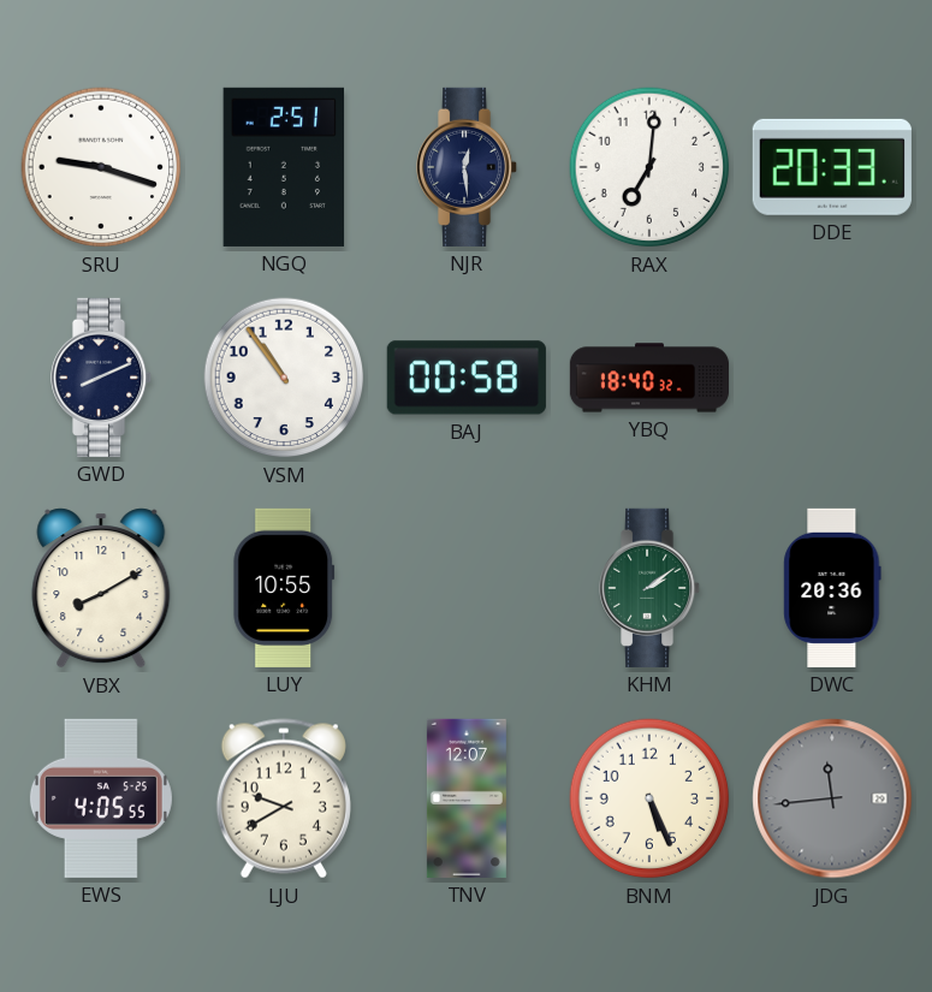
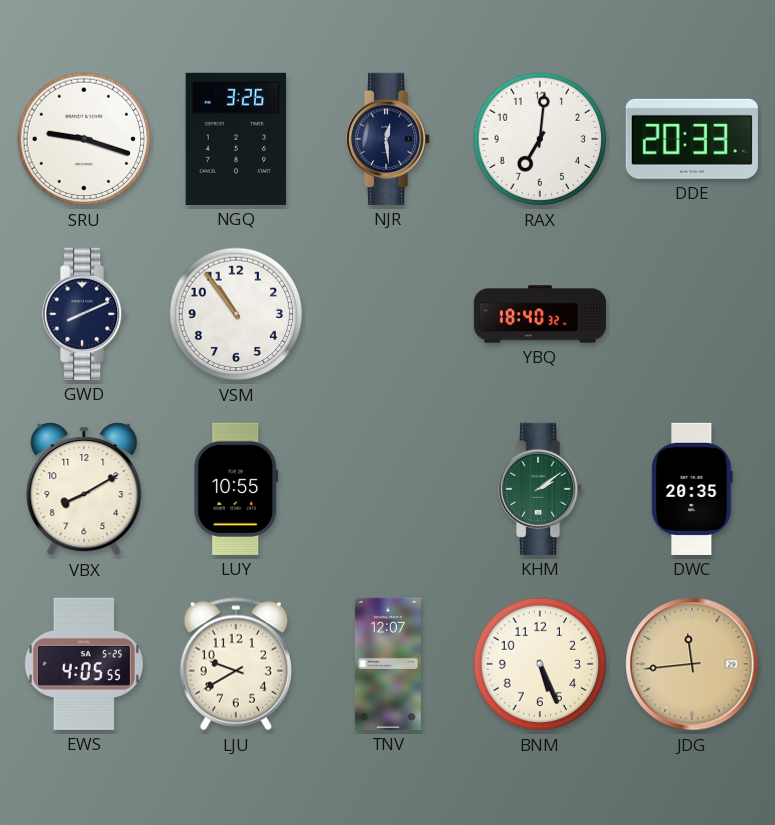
NGQ: 2:51 -> 3:26
BAJ: 00:58 -> none
DWC: 20:36 -> 20:35
JDG dial: grey -> champagne
